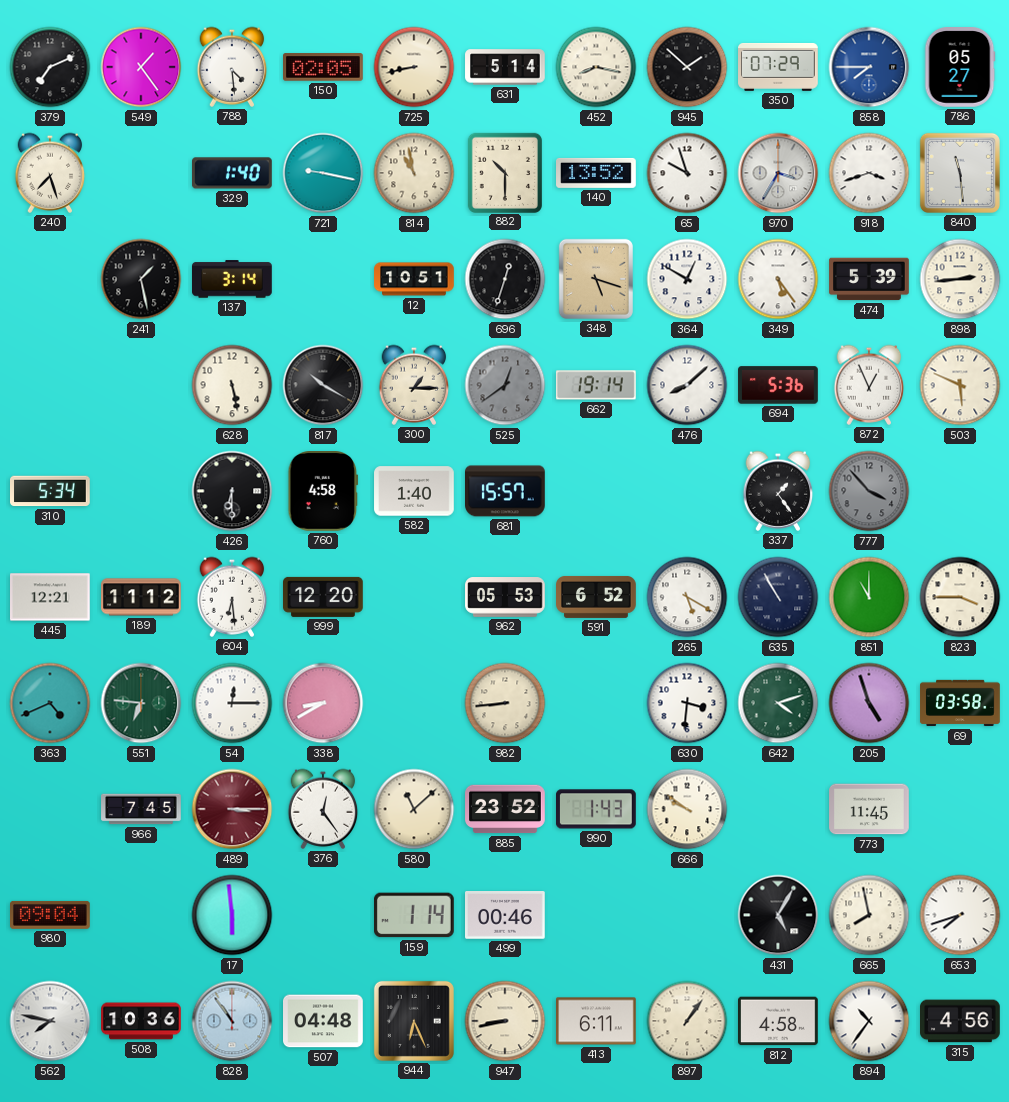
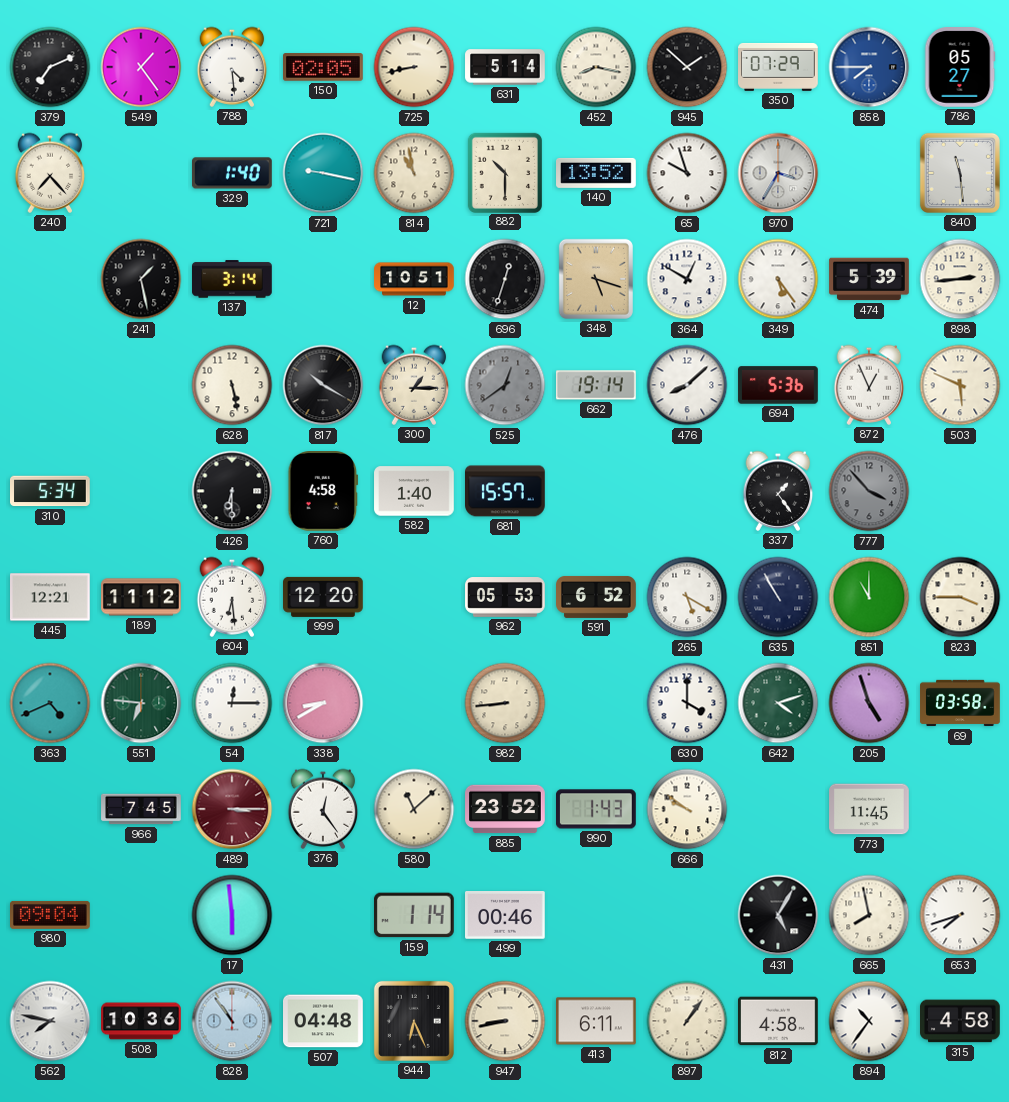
240: 7:27 -> 7:23
918: 3:42 -> none
630: 3:31 -> 4:00
315: 4:56 -> 4:58
